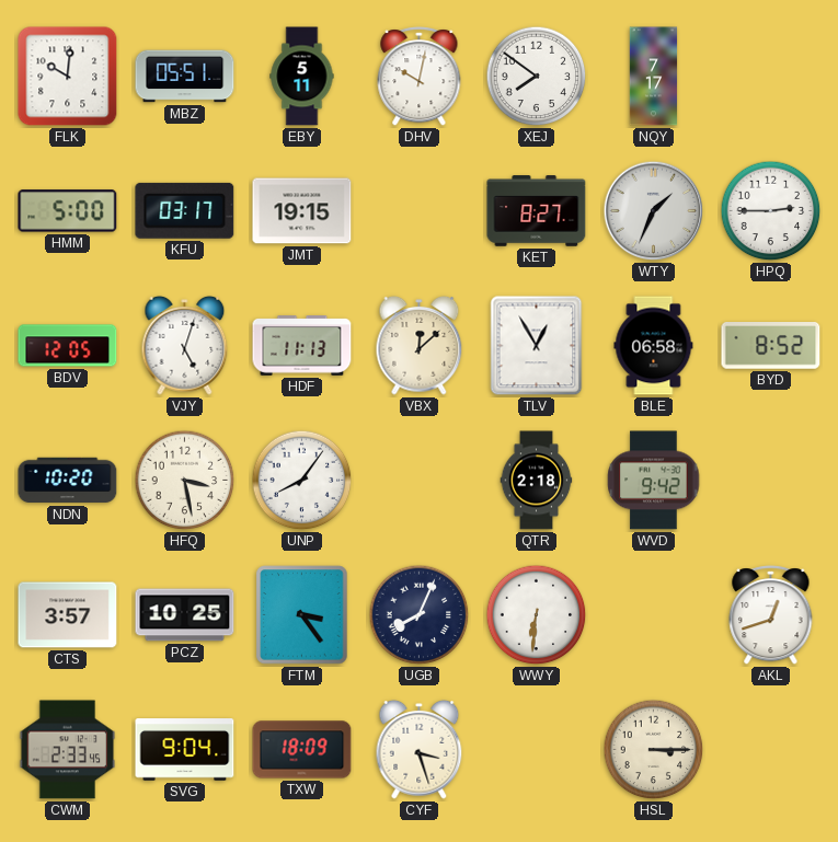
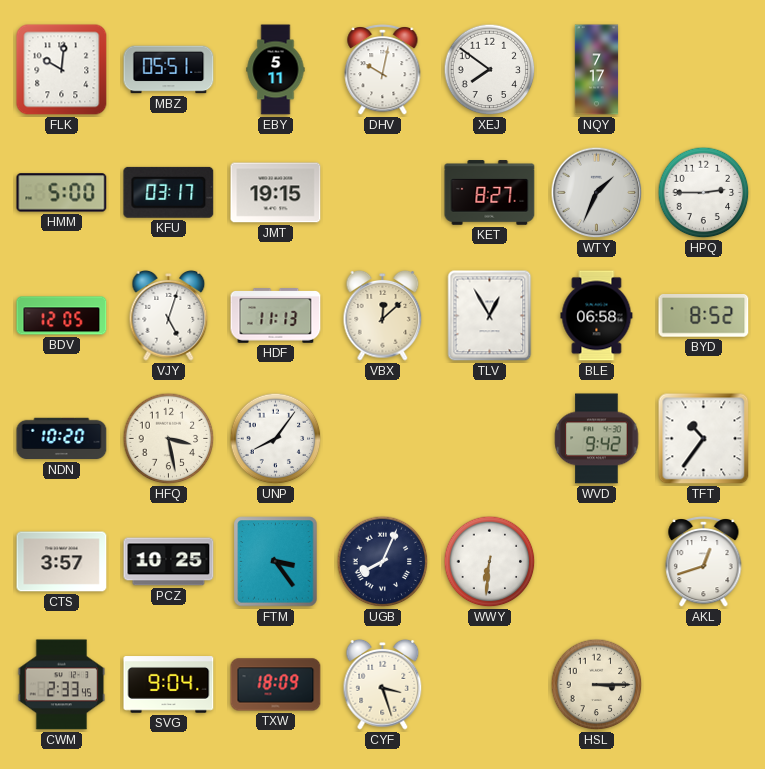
QTR: 2:18 -> none
TFT: none -> 10:36
